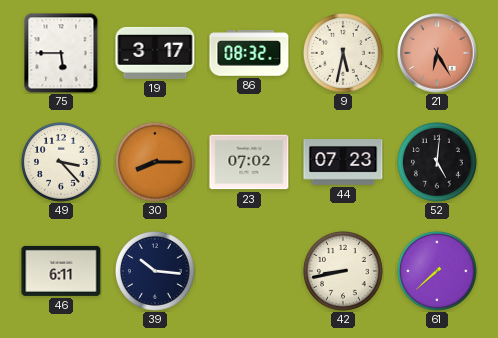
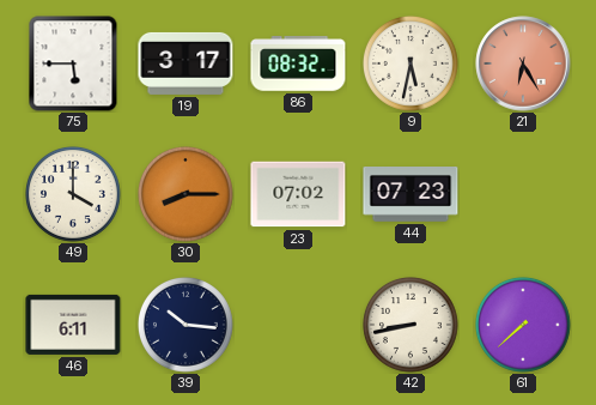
49: 3:23 -> 4:00
52: 5:01 -> none
